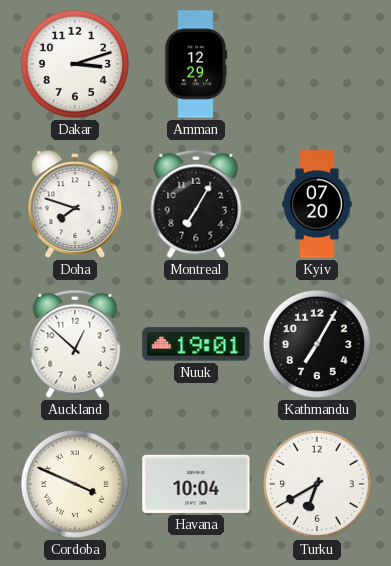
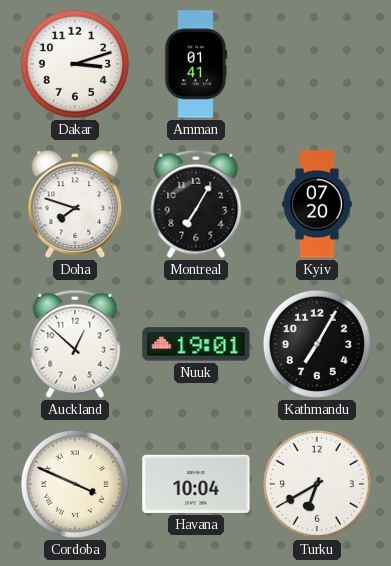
Amman: 12:29 -> 01:41
